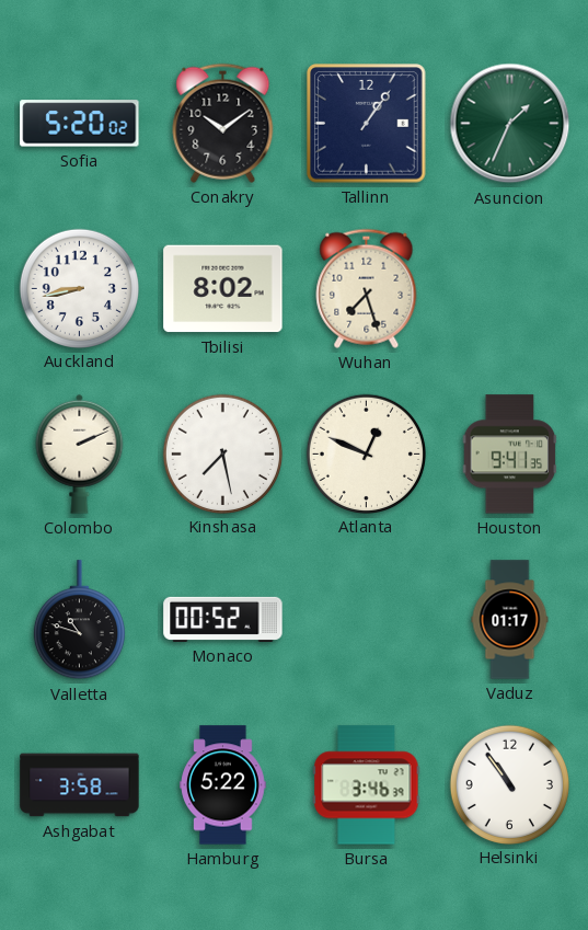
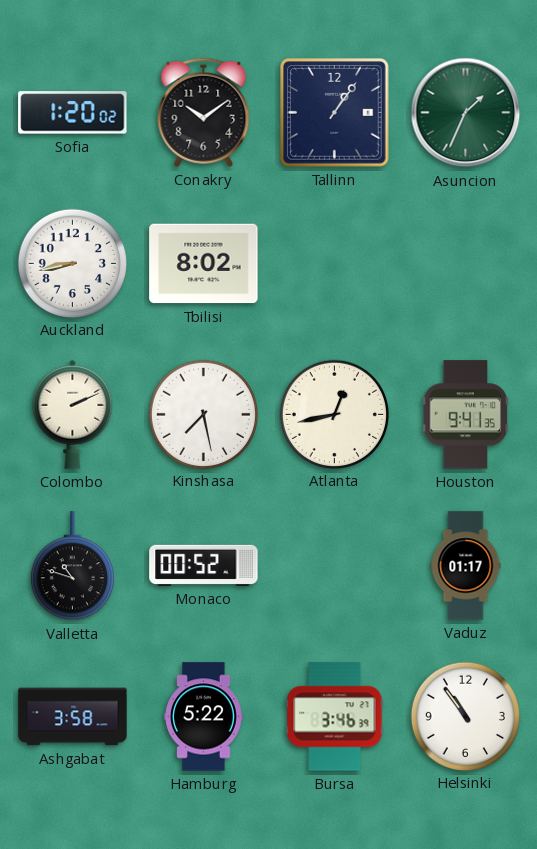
Sofia: 5:20 -> 1:20
Wuhan: 7:27 -> none
Atlanta: 12:49 -> 12:43
